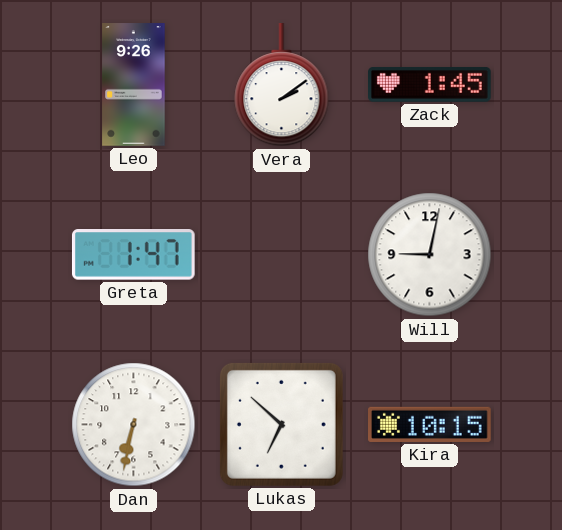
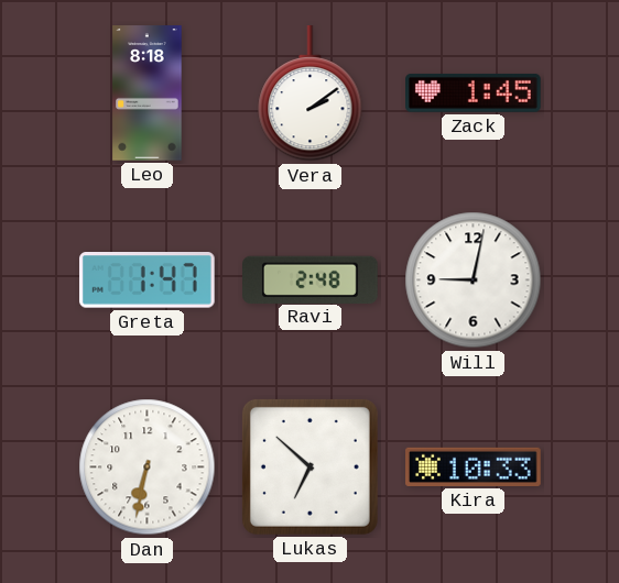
Leo: 9:26 -> 8:18
Ravi: none -> 2:48
Kira: 10:15 -> 10:33
